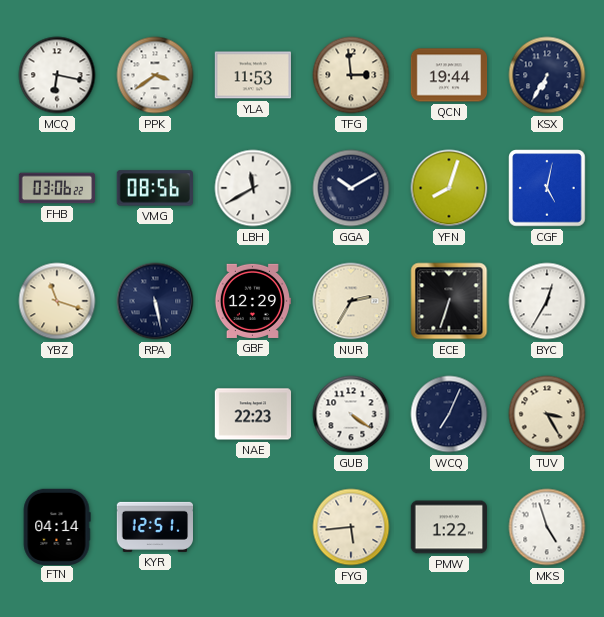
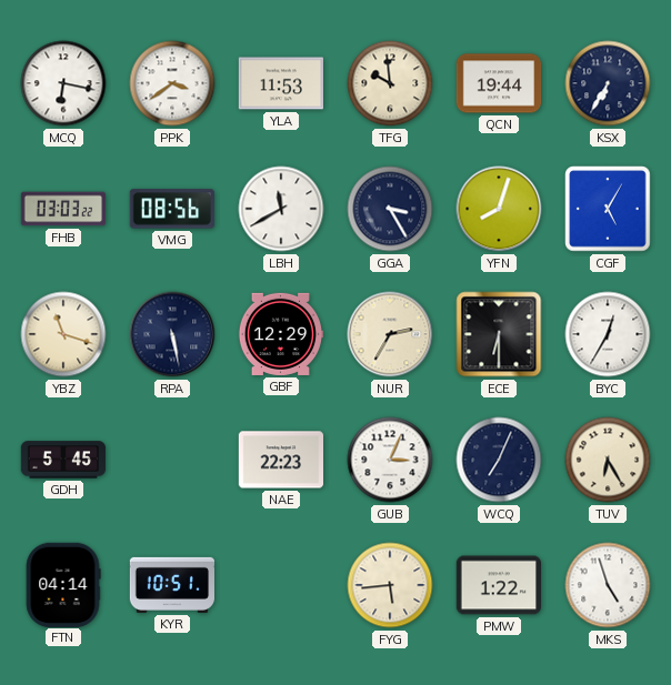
TFG: 2:59 -> 9:59
FHB: 03:06 -> 03:03
GGA: 10:10 -> 3:25
CGF: 5:02 -> 5:05
ECE: 6:33 -> 6:30
GDH: none -> 5:45
GUB: 4:21 -> 3:04
TUV: 3:25 -> 6:25
KYR: 12:51 -> 10:51
